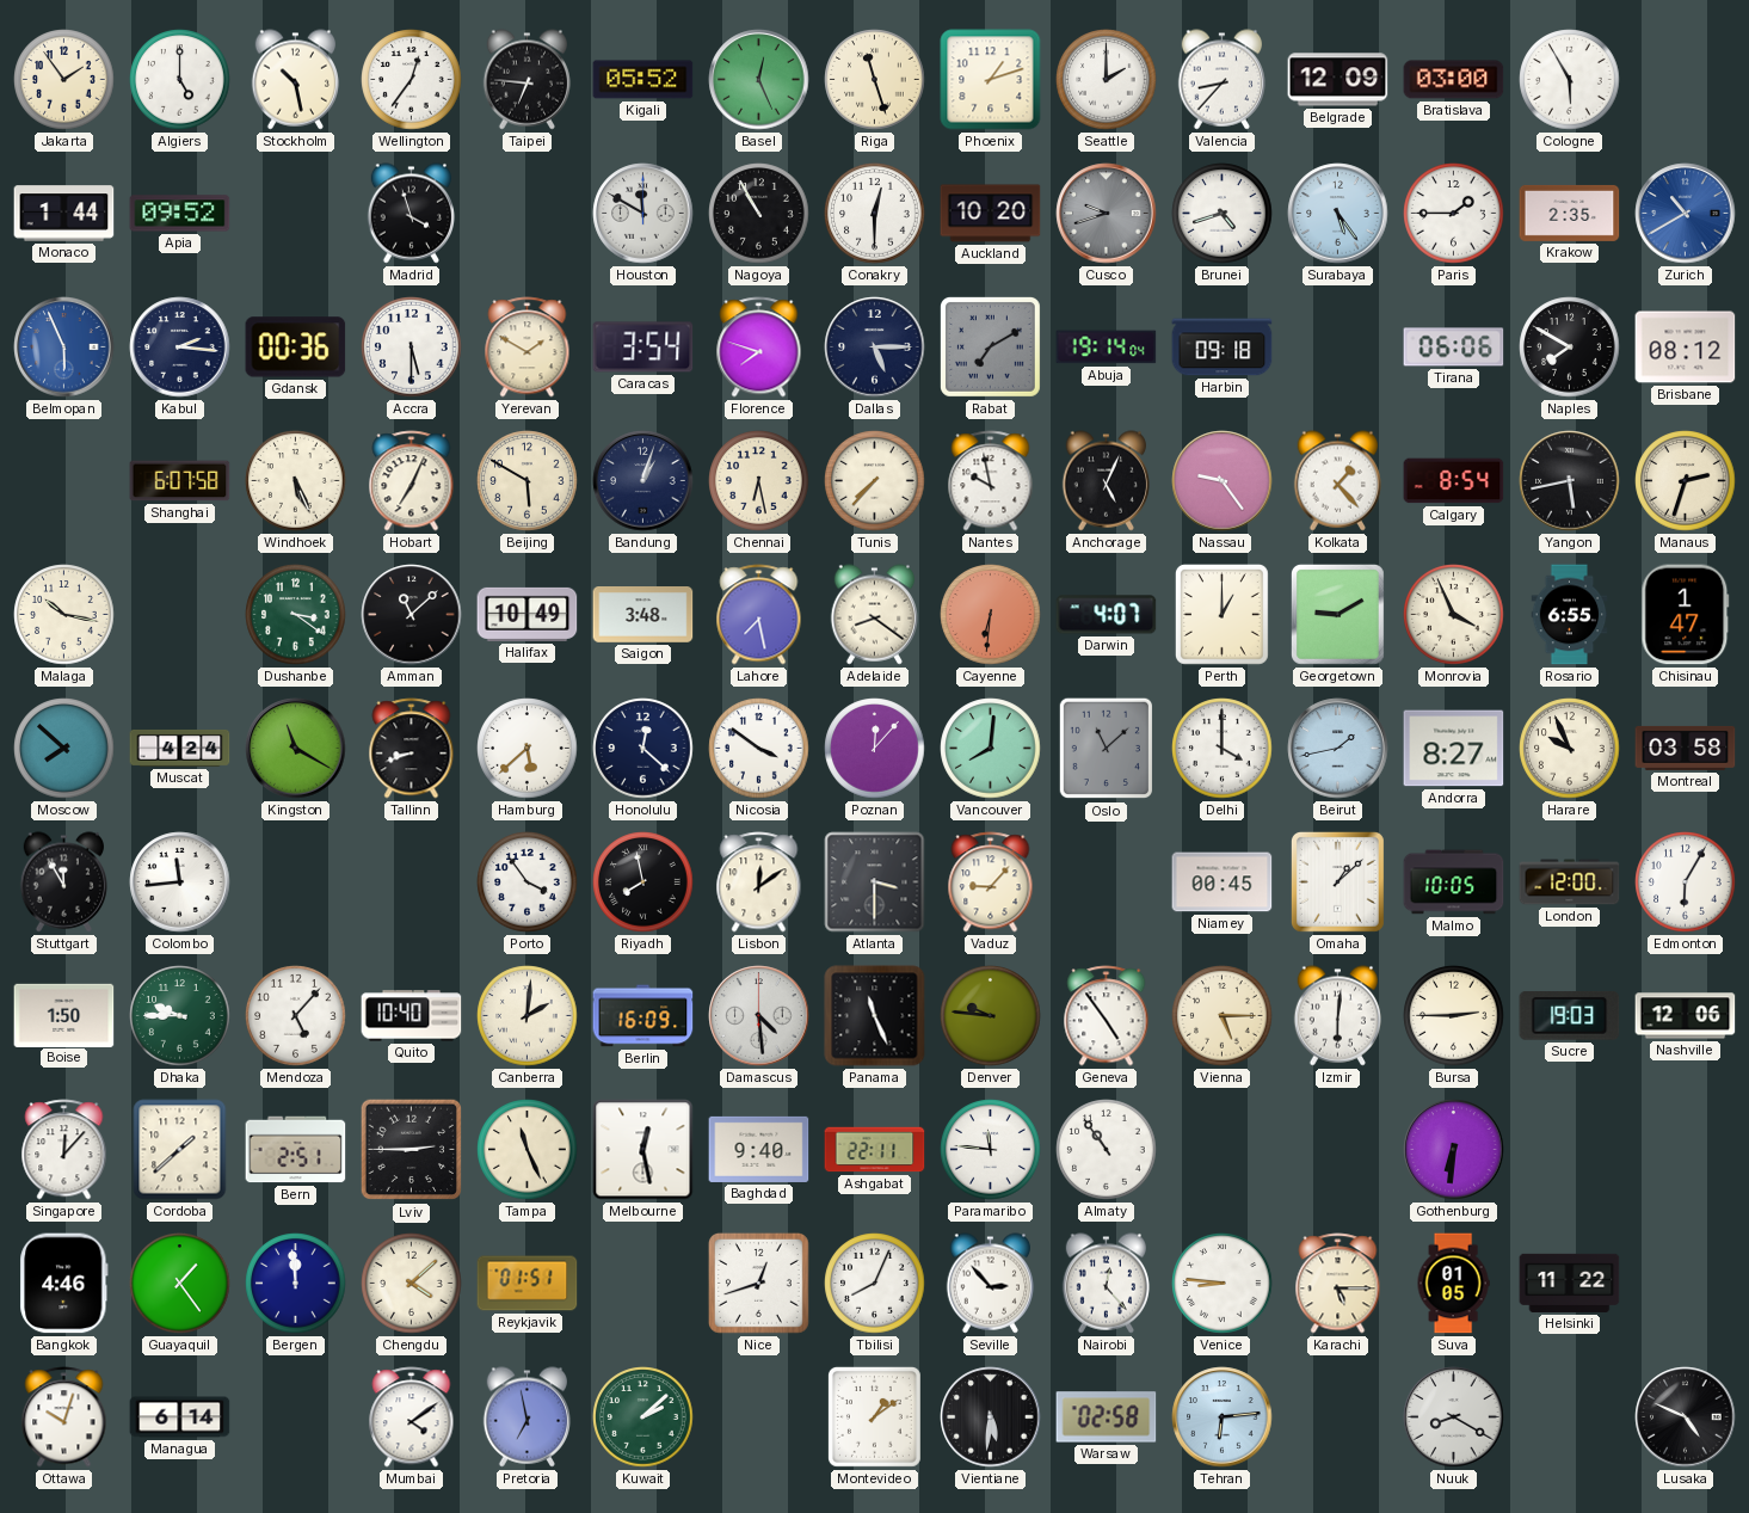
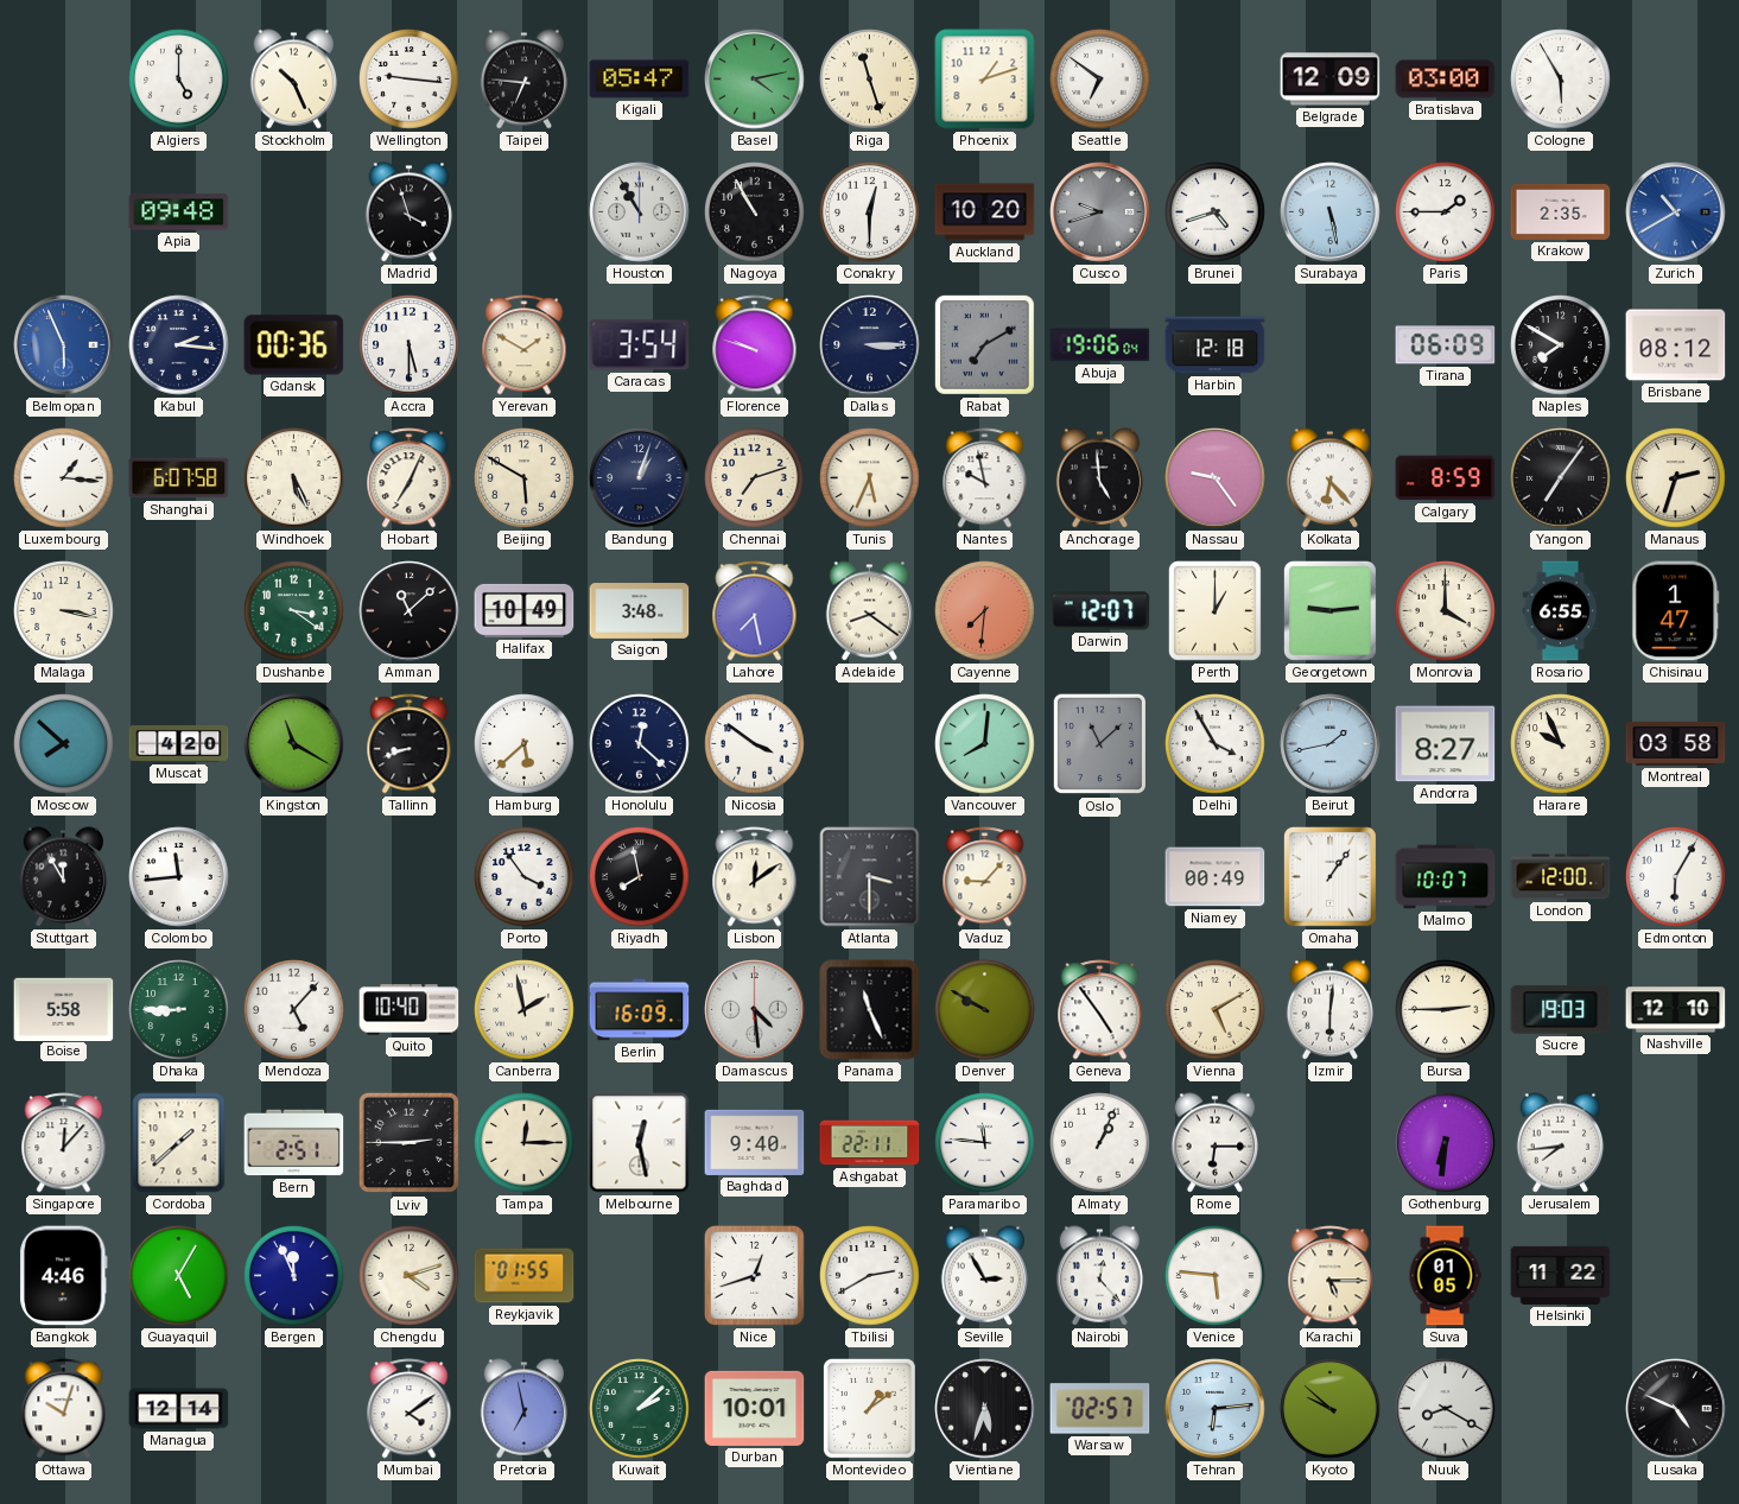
Jakarta: 1:54 -> none
Stockholm: 10:28 -> 10:26
Wellington: 12:36 -> 9:16
Kigali: 05:52 -> 05:47
Basel: 12:26 -> 4:13
Seattle: 2:00 -> 6:51
Valencia: 8:37 -> none
Monaco: 1:44 -> none
Apia: 09:52 -> 09:48
Houston: 11:50 -> 10:55
Surabaya: 5:24 -> 5:28
Florence: 7:48 -> 9:48
Dallas: 5:15 -> 3:15
Abuja: 19:14 -> 19:06
Harbin: 09:18 -> 12:18
Tirana: 06:06 -> 06:09
Luxembourg: none -> 1:16
Chennai: 6:28 -> 7:12
Tunis: 7:37 -> 5:34
Anchorage: 5:04 -> 4:59
Kolkata: 1:23 -> 6:23
Calgary: 8:54 -> 8:59
Yangon: 5:43 -> 7:06
Malaga: 10:17 -> 3:17
Cayenne: 6:31 -> 7:31
Darwin: 4:07 -> 12:07
Georgetown: 9:10 -> 9:14
Monrovia: 3:56 -> 4:00
Muscat: 4:24 -> 4:20
Poznan: 12:07 -> none
Delhi: 4:00 -> 3:55
Niamey: 00:45 -> 00:49
Omaha: 1:08 -> 1:06
Malmo: 10:05 -> 10:07
Boise: 1:50 -> 5:58
Dhaka: 9:45 -> 8:45
Canberra: 2:01 -> 1:58
Denver: 9:46 -> 9:50
Vienna: 5:15 -> 5:10
Nashville: 12:06 -> 12:10
Tampa: 11:26 -> 12:15
Almaty: 10:54 -> 1:04
Rome: none -> 6:15
Jerusalem: none -> 7:44
Guayaquil: 1:24 -> 5:05
Bergen: 11:59 -> 11:56
Chengdu: 4:08 -> 4:12
Reykjavik: 01:51 -> 01:55
Tbilisi: 8:04 -> 2:40
Seville: 2:53 -> 2:55
Venice: 8:46 -> 5:46
Managua: 6:14 -> 12:14
Durban: none -> 10:01
Vientiane: 5:31 -> 5:33
Warsaw: 02:58 -> 02:57
Kyoto: none -> 9:52
